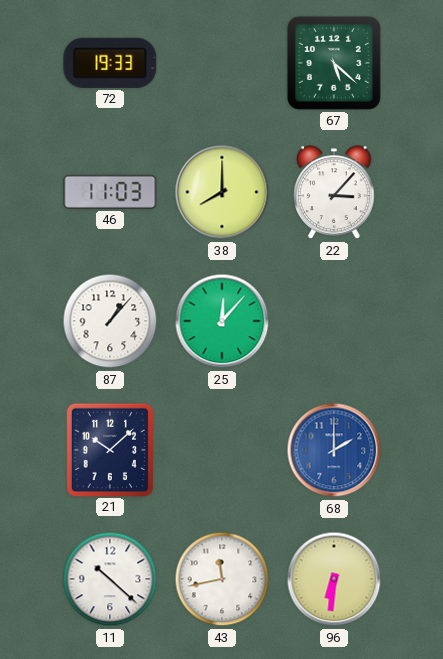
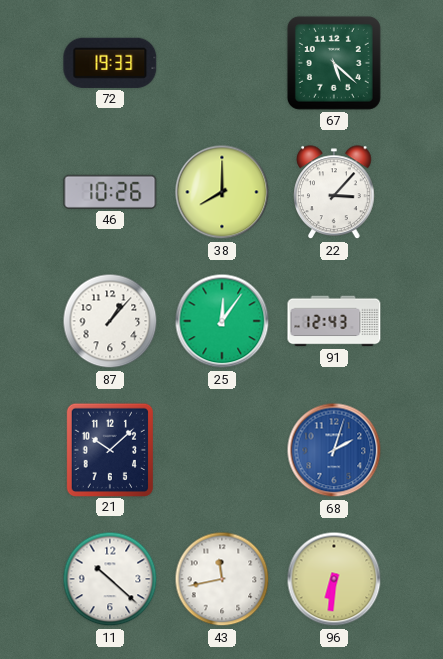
46: 11:03 -> 10:26
25: 12:07 -> 12:06
91: none -> 12:43
68: 2:00 -> 2:03
